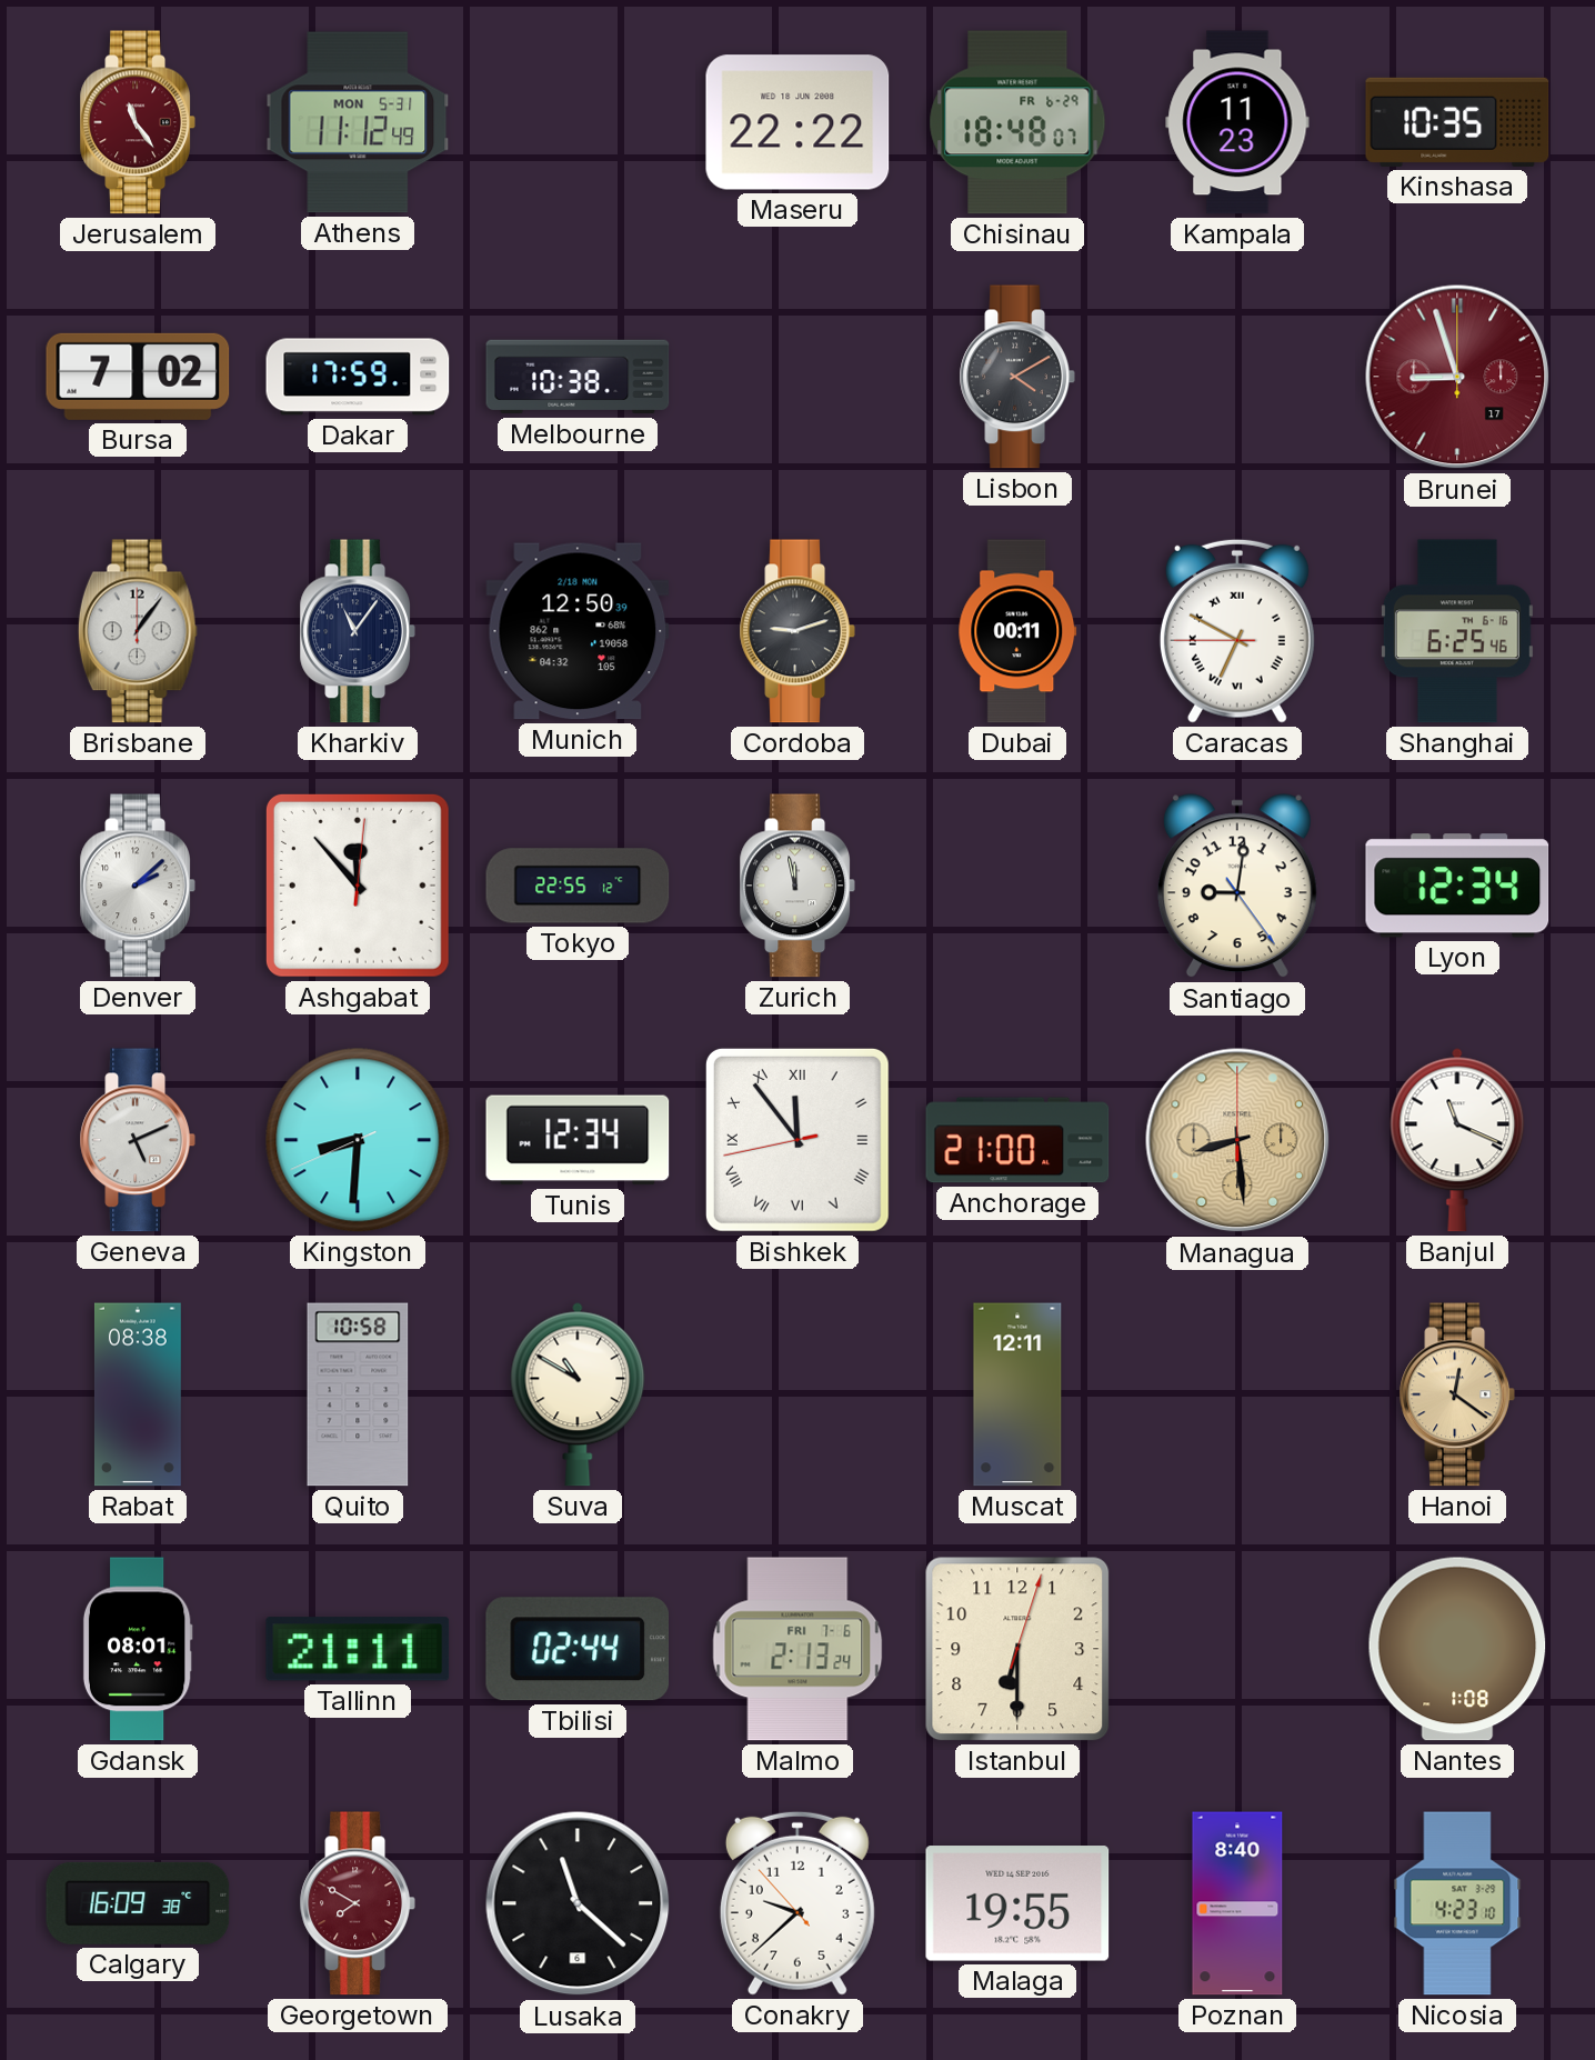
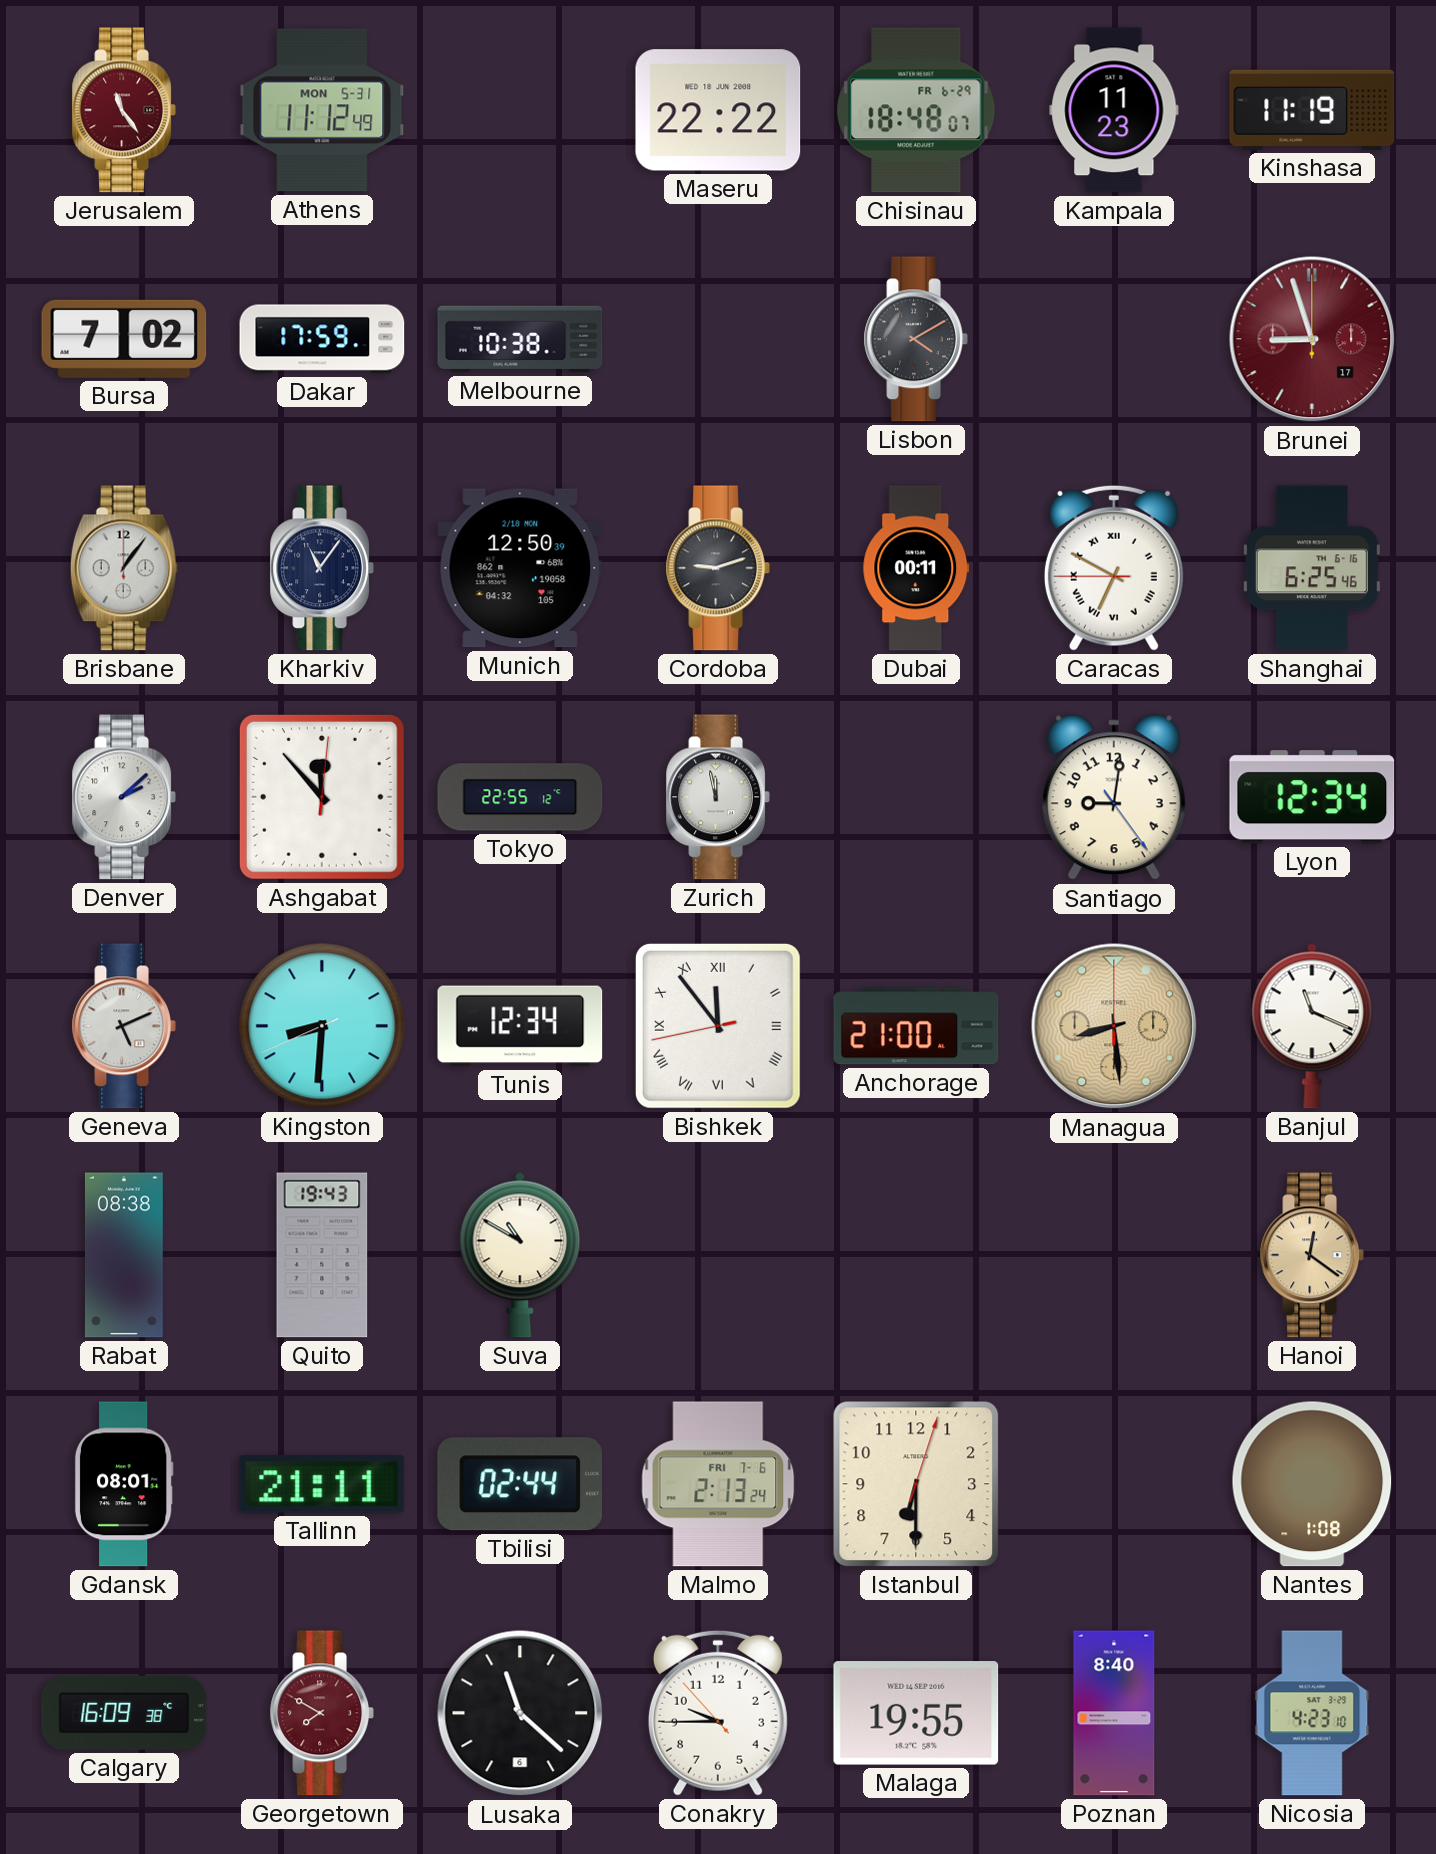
Kinshasa: 10:35 -> 11:19
Quito: 10:58 -> 19:43
Muscat: 12:11 -> none
Conakry: 9:37 -> 9:44
